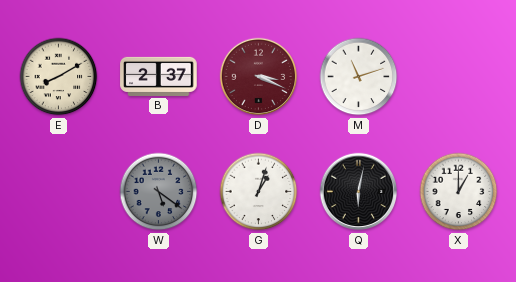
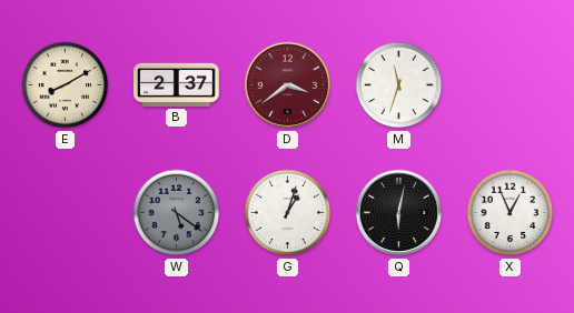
D: 3:19 -> 3:39
M: 11:12 -> 11:33
X: 1:00 -> 12:56
